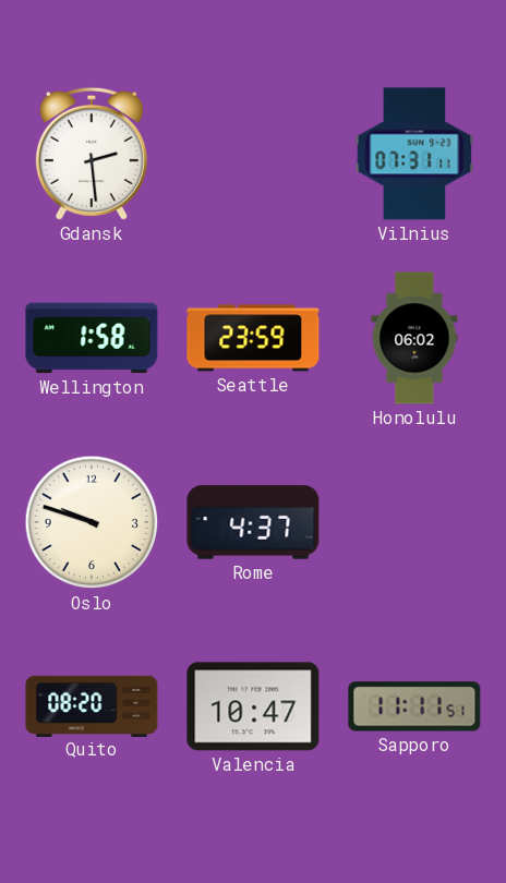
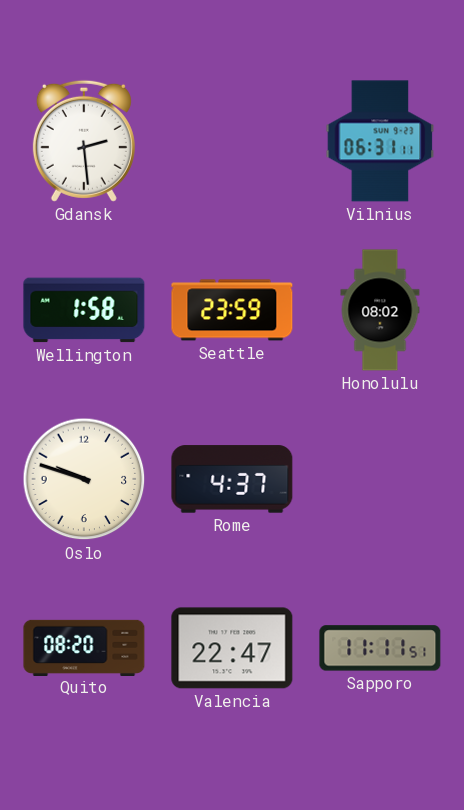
Vilnius: 07:31 -> 06:31
Honolulu: 06:02 -> 08:02
Valencia: 10:47 -> 22:47
